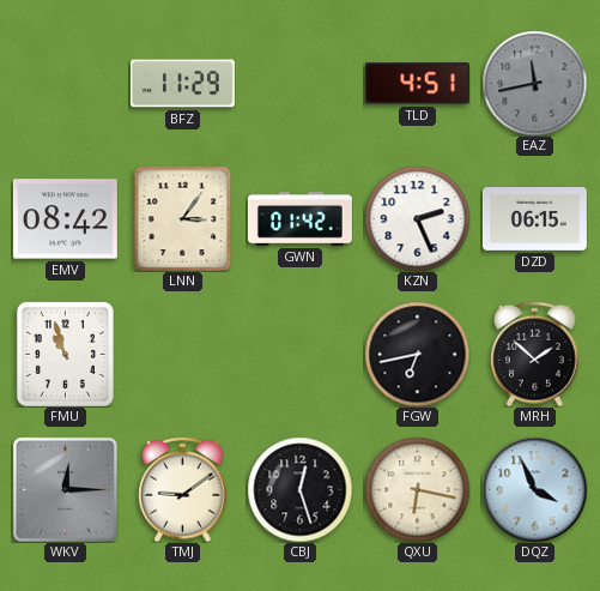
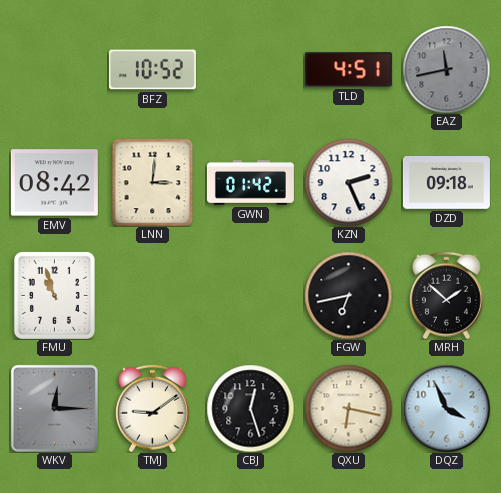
BFZ: 11:29 -> 10:52
LNN: 3:06 -> 3:01
DZD: 06:15 -> 09:18
